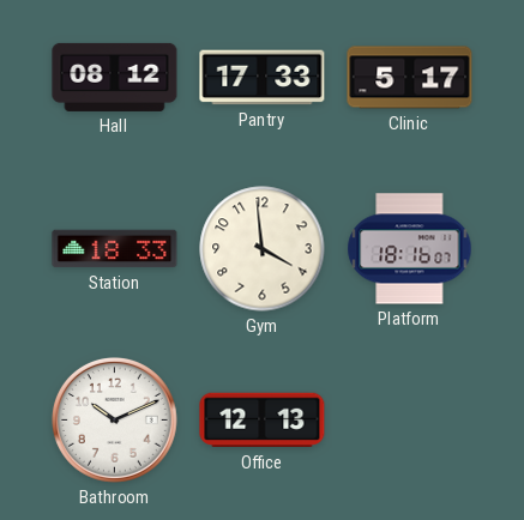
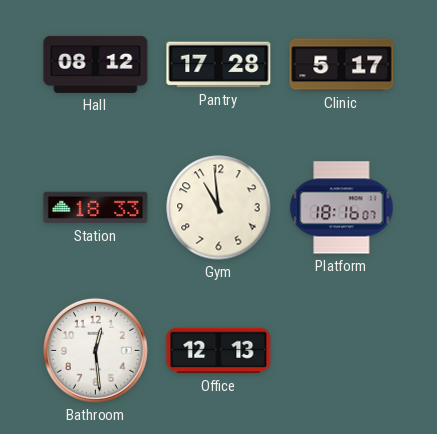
Pantry: 17:33 -> 17:28
Gym: 3:59 -> 10:59
Bathroom: 10:11 -> 12:29
